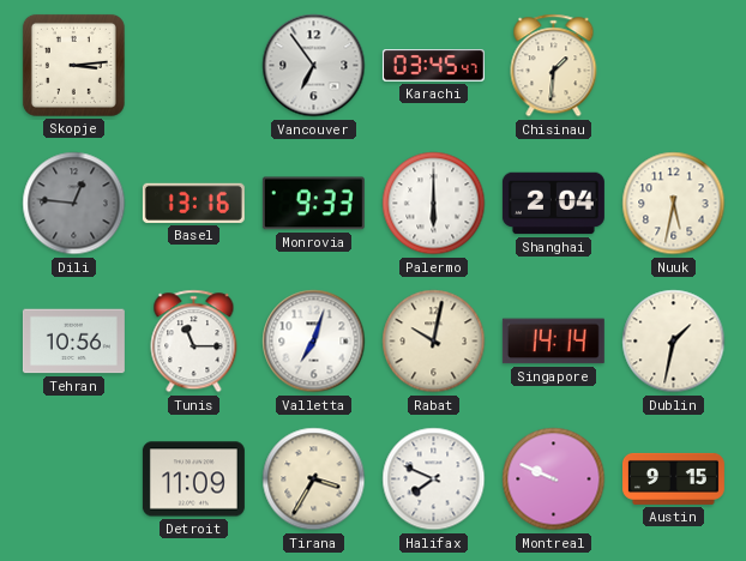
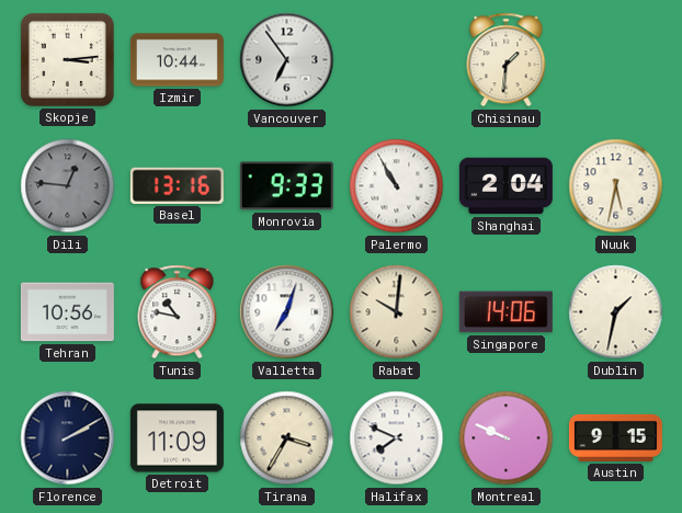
Izmir: none -> 10:44
Karachi: 03:45 -> none
Palermo: 6:00 -> 10:55
Tunis: 11:15 -> 10:47
Rabat: 10:02 -> 10:01
Singapore: 14:14 -> 14:06
Florence: none -> 2:10
